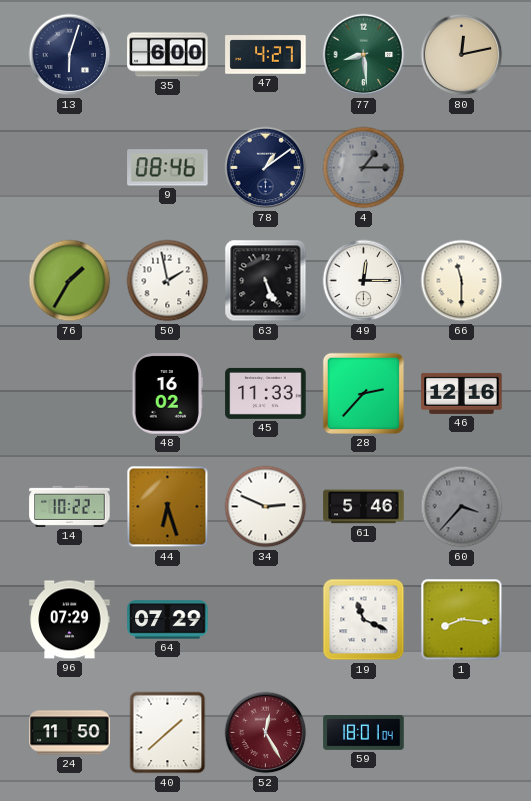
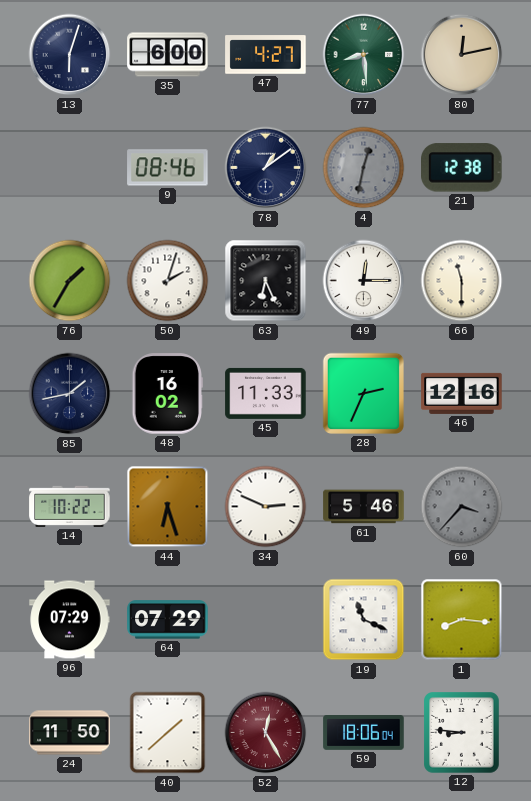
4: 1:15 -> 12:32
21: none -> 12:38
50: 1:58 -> 2:03
63: 5:26 -> 6:26
85: none -> 1:43
28: 2:37 -> 2:34
59: 18:01 -> 18:06
12: none -> 8:46
